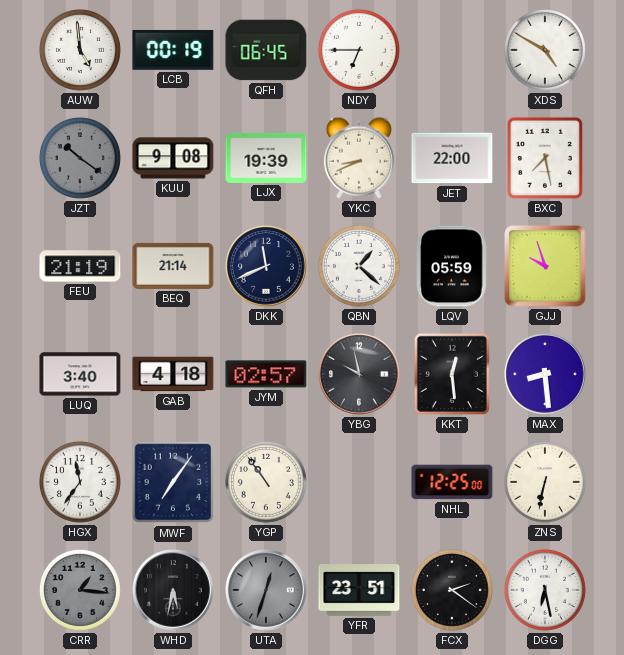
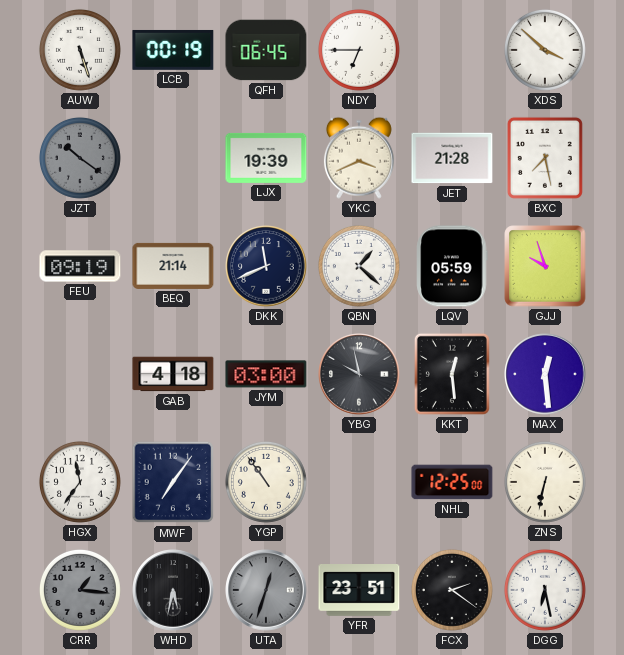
AUW: 4:59 -> 5:27
XDS: 4:50 -> 3:52
KUU: 9:08 -> none
YKC: 8:41 -> 3:41
JET: 22:00 -> 21:28
FEU: 21:19 -> 09:19
LUQ: 3:40 -> none
JYM: 02:57 -> 03:00
MAX: 8:29 -> 12:29
